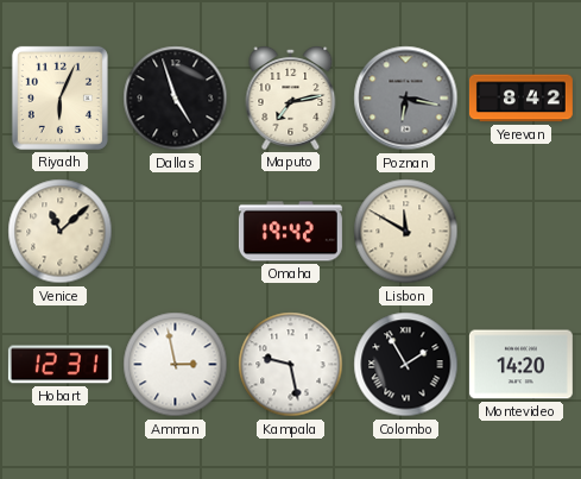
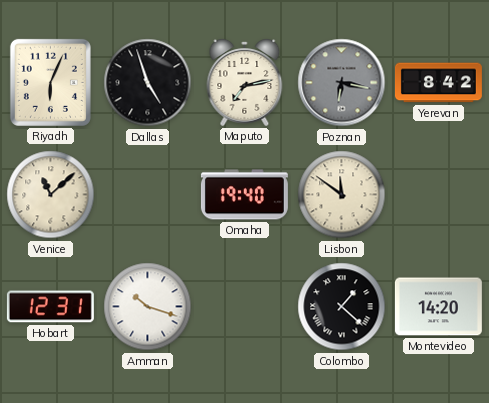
Omaha: 19:42 -> 19:40
Lisbon: 11:50 -> 11:51
Amman: 2:58 -> 10:18
Kampala: 9:28 -> none
Colombo: 1:55 -> 1:22
